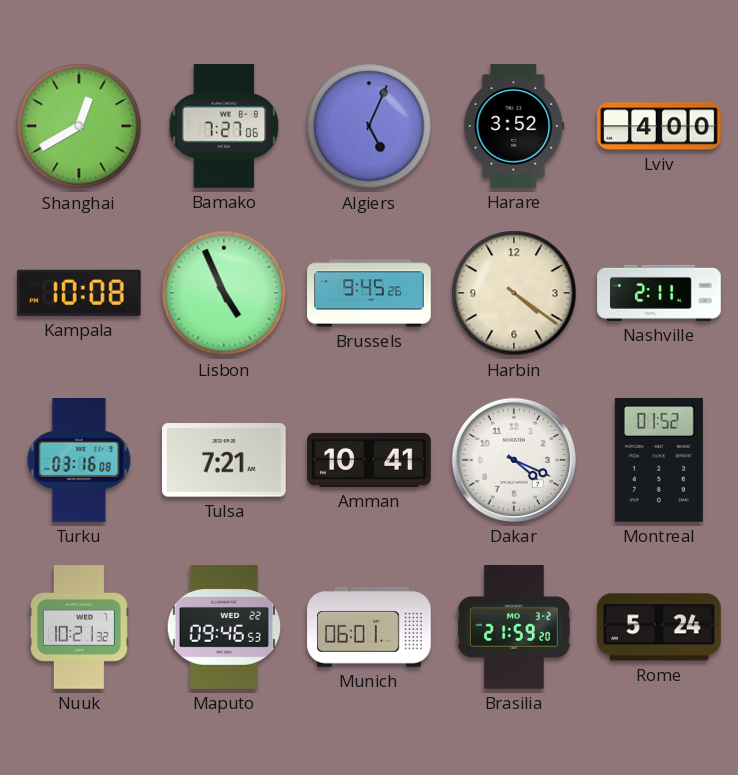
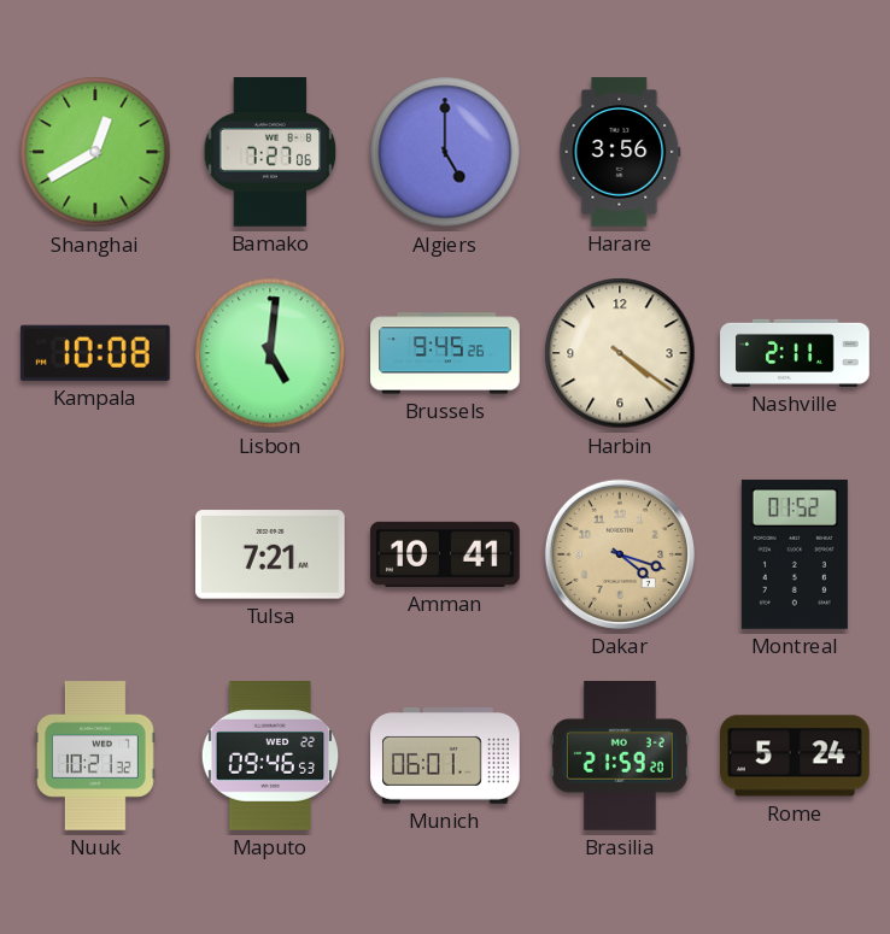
Algiers: 5:04 -> 5:00
Harare: 3:52 -> 3:56
Lviv: 4:00 -> none
Lisbon: 4:56 -> 5:01
Turku: 03:16 -> none
Dakar: 4:19 -> 4:18
Dakar dial: white -> champagne
